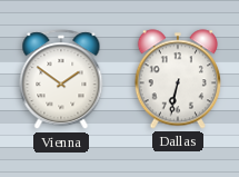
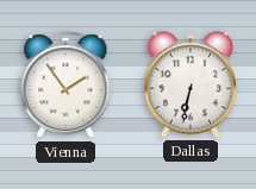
Vienna: 1:51 -> 1:54
